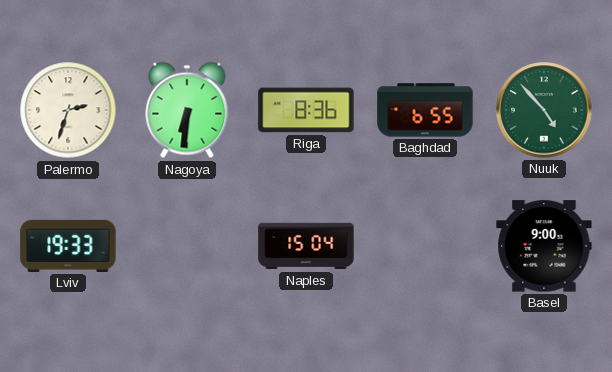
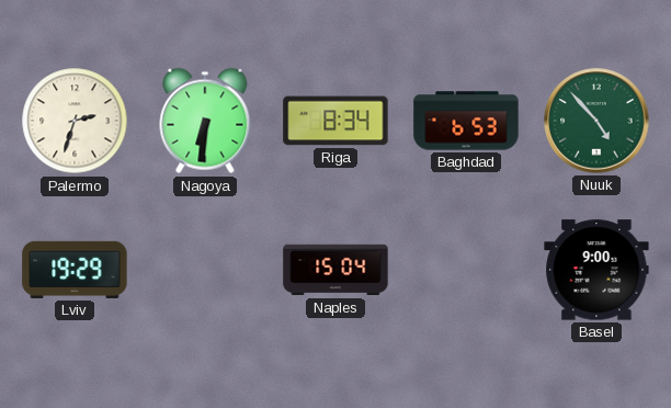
Riga: 8:36 -> 8:34
Baghdad: 6:55 -> 6:53
Lviv: 19:33 -> 19:29
